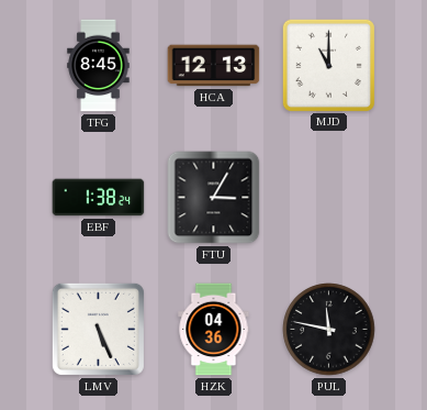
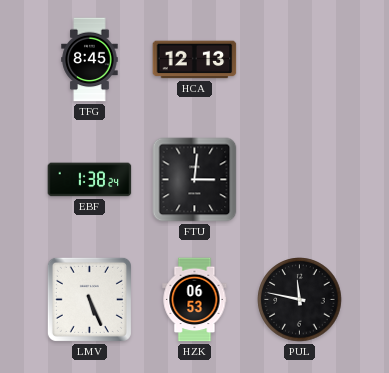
MJD: 11:00 -> none
FTU: 3:05 -> 3:01
HZK: 04:36 -> 06:53
